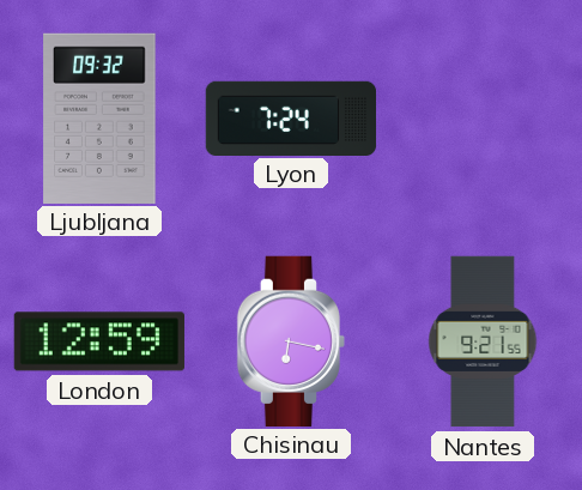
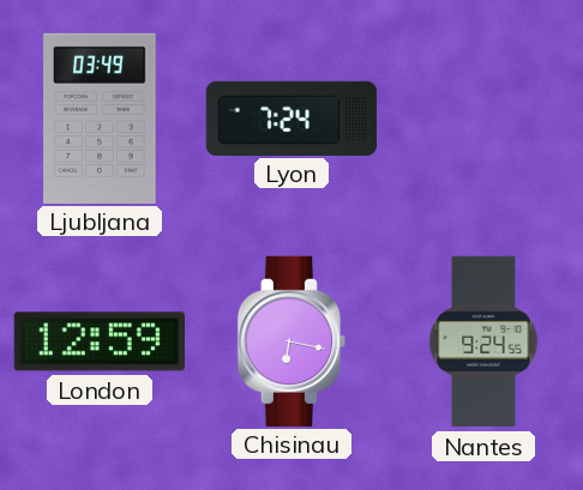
Ljubljana: 09:32 -> 03:49
Nantes: 9:21 -> 9:24
